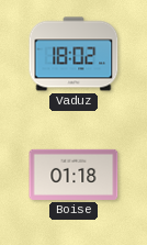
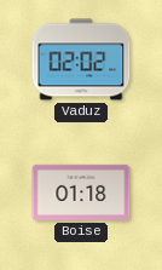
Vaduz: 18:02 -> 02:02
